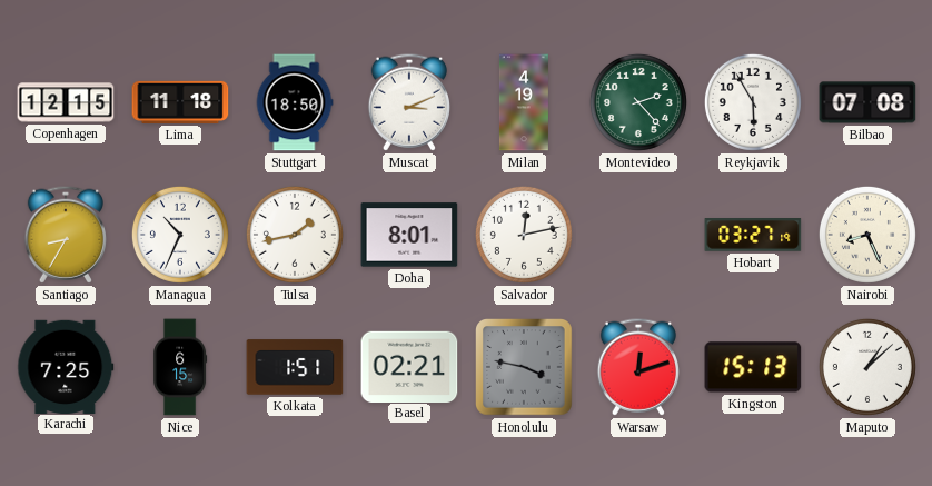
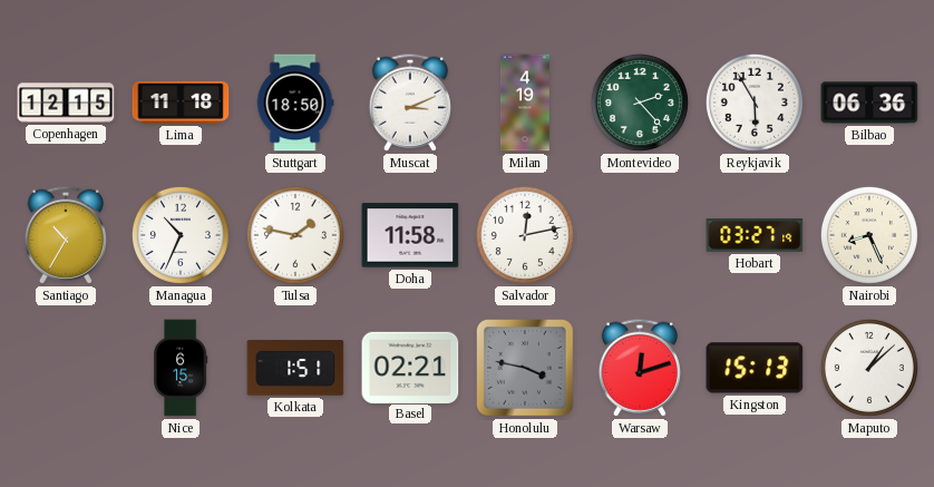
Bilbao: 07:08 -> 06:36
Santiago: 8:35 -> 10:35
Tulsa: 1:43 -> 1:47
Doha: 8:01 -> 11:58
Karachi: 7:25 -> none
